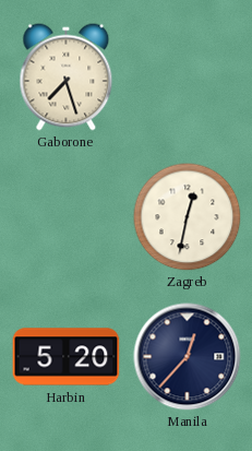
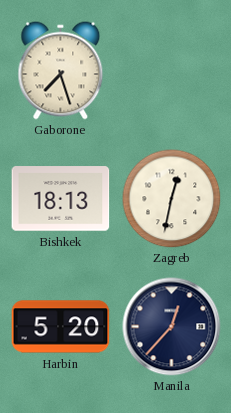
Bishkek: none -> 18:13
